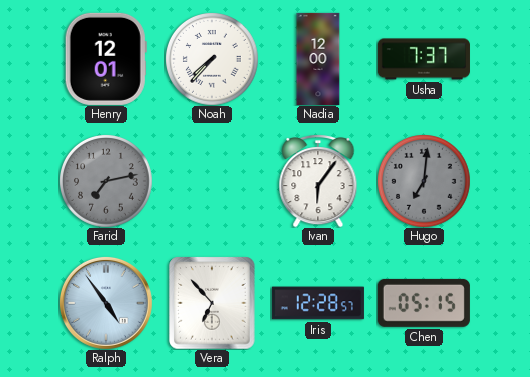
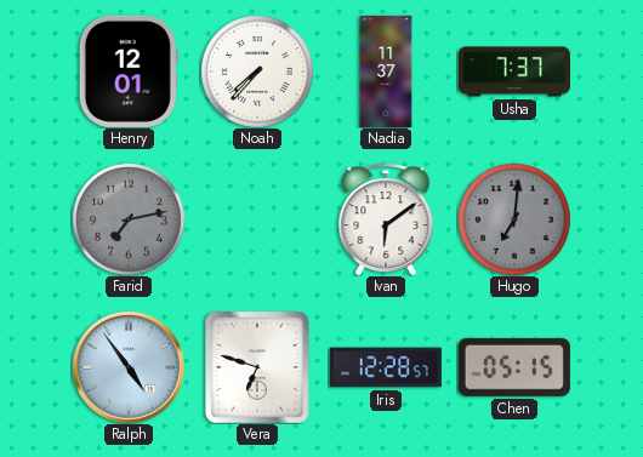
Nadia: 12:00 -> 11:37
Ivan: 6:06 -> 6:09
Vera: 6:53 -> 6:48
